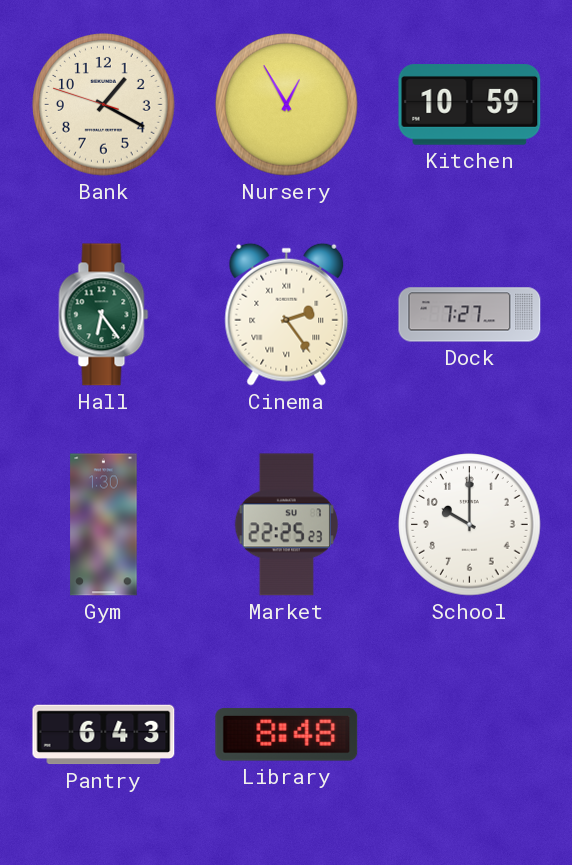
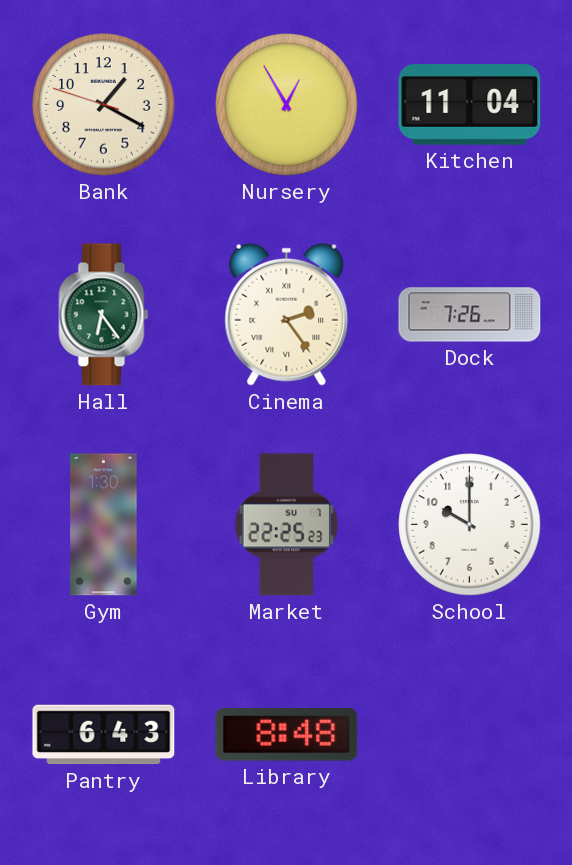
Kitchen: 10:59 -> 11:04
Dock: 7:27 -> 7:26
